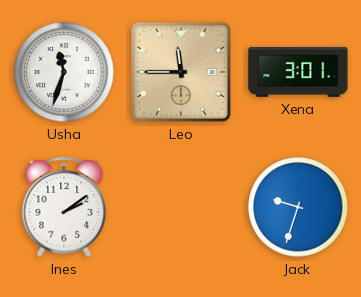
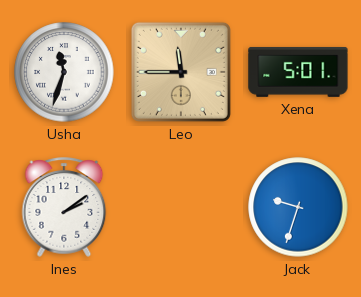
Xena: 3:01 -> 5:01
